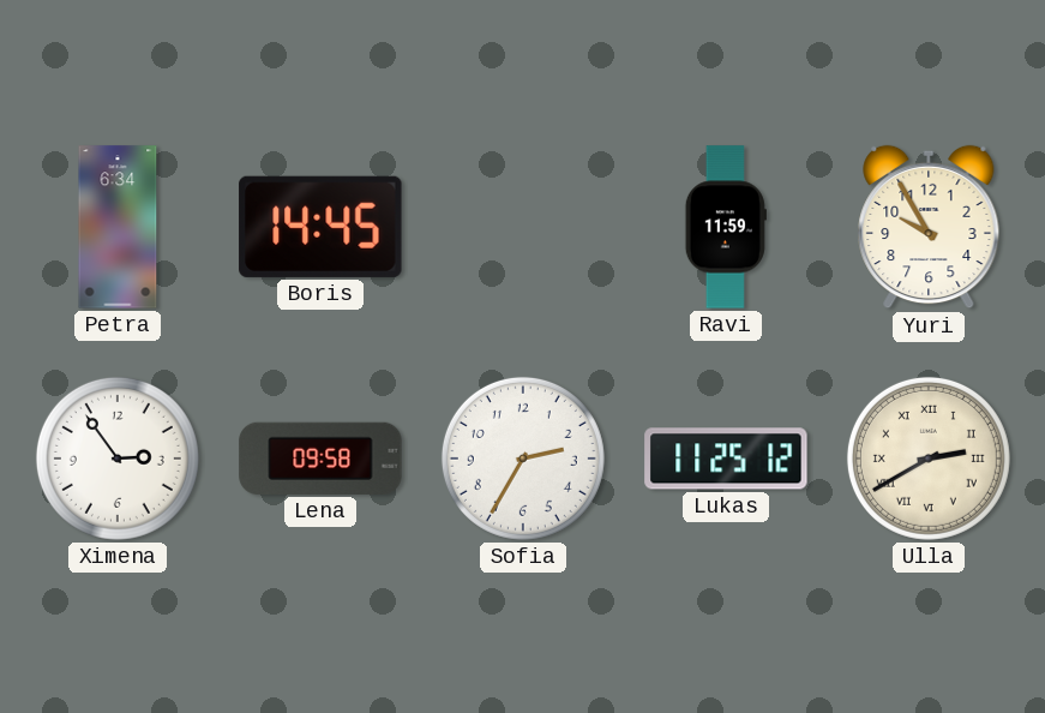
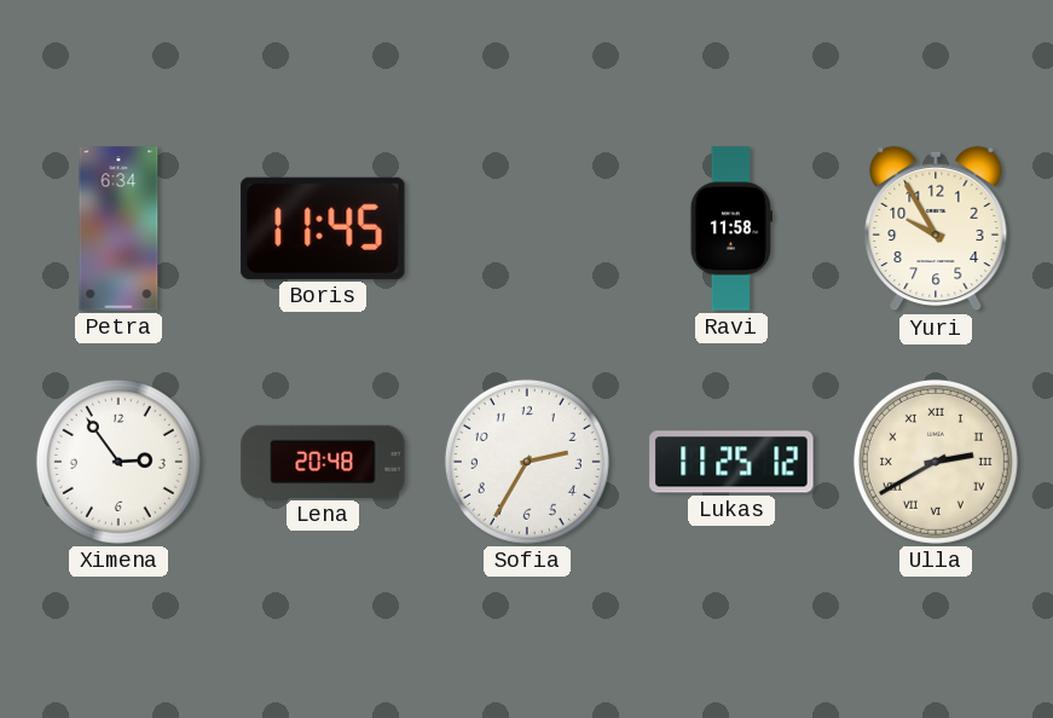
Boris: 14:45 -> 11:45
Ravi: 11:59 -> 11:58
Lena: 09:58 -> 20:48
